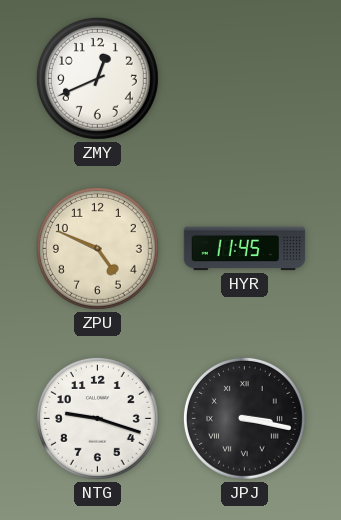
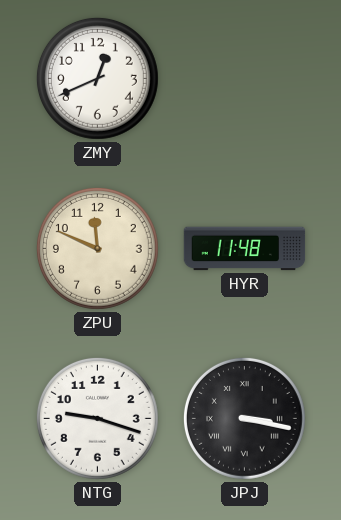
ZPU: 4:49 -> 11:49
HYR: 11:45 -> 11:48
